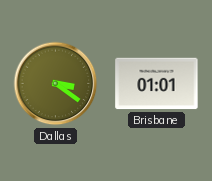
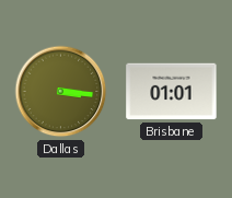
Dallas: 3:21 -> 3:16
